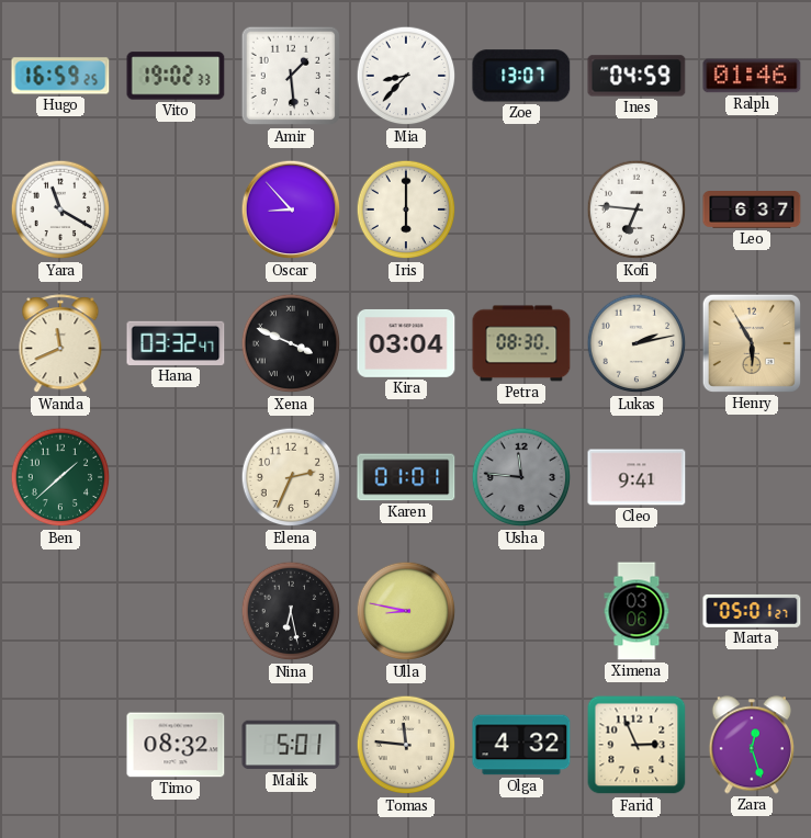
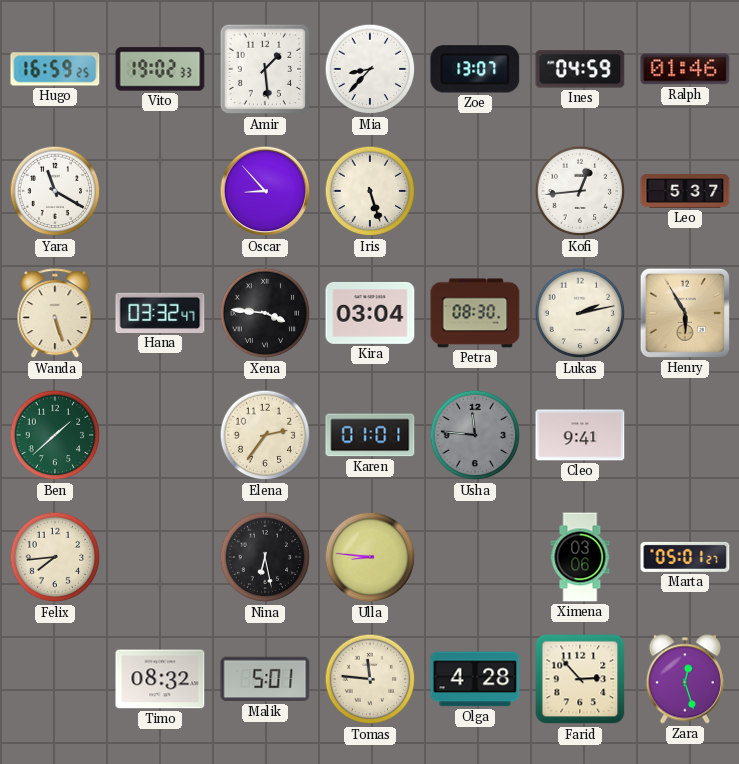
Iris: 6:00 -> 5:27
Kofi: 6:46 -> 12:44
Leo: 6:37 -> 5:37
Wanda: 11:41 -> 5:27
Xena: 3:49 -> 3:46
Elena: 2:34 -> 2:36
Felix: none -> 7:44
Ulla: 8:47 -> 8:46
Olga: 4:32 -> 4:28
Farid: 2:56 -> 2:53
